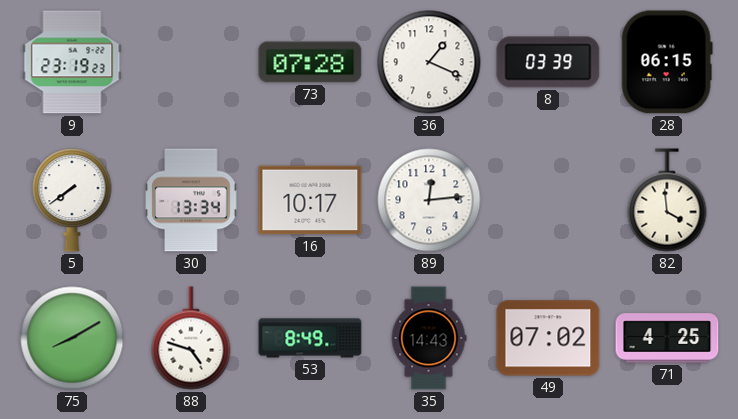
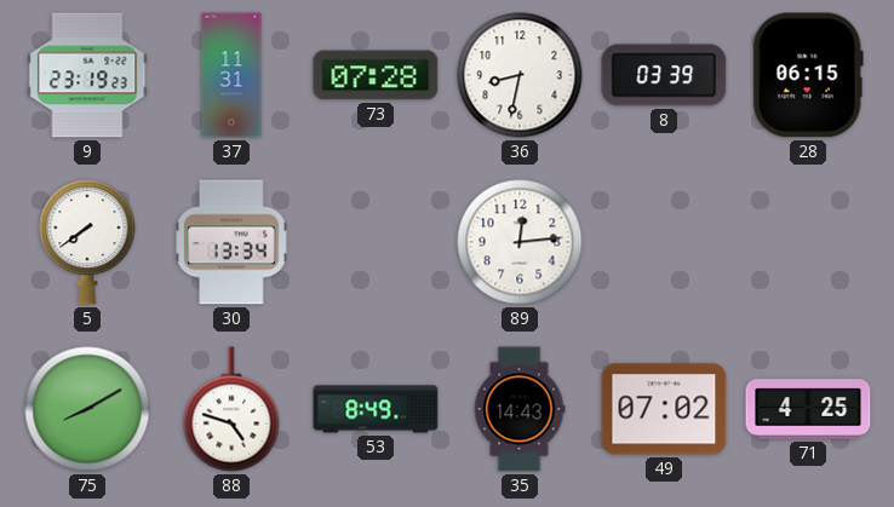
37: none -> 11:31
36: 1:19 -> 8:32
16: 10:17 -> none
82: 3:59 -> none
